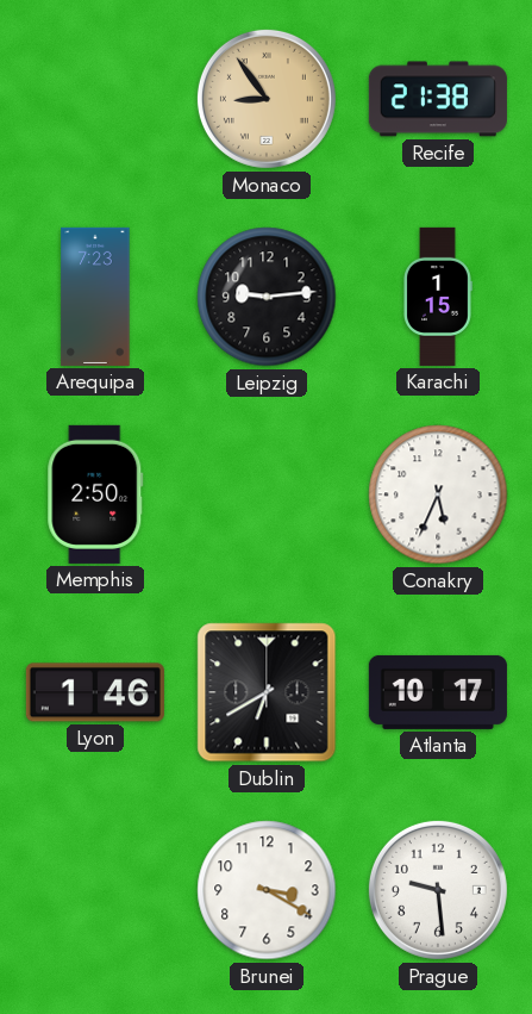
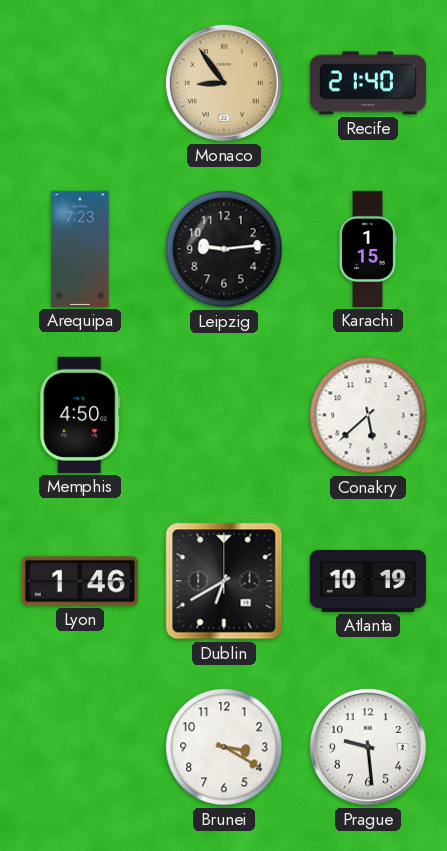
Recife: 21:38 -> 21:40
Memphis: 2:50 -> 4:50
Conakry: 5:34 -> 5:38
Atlanta: 10:17 -> 10:19
